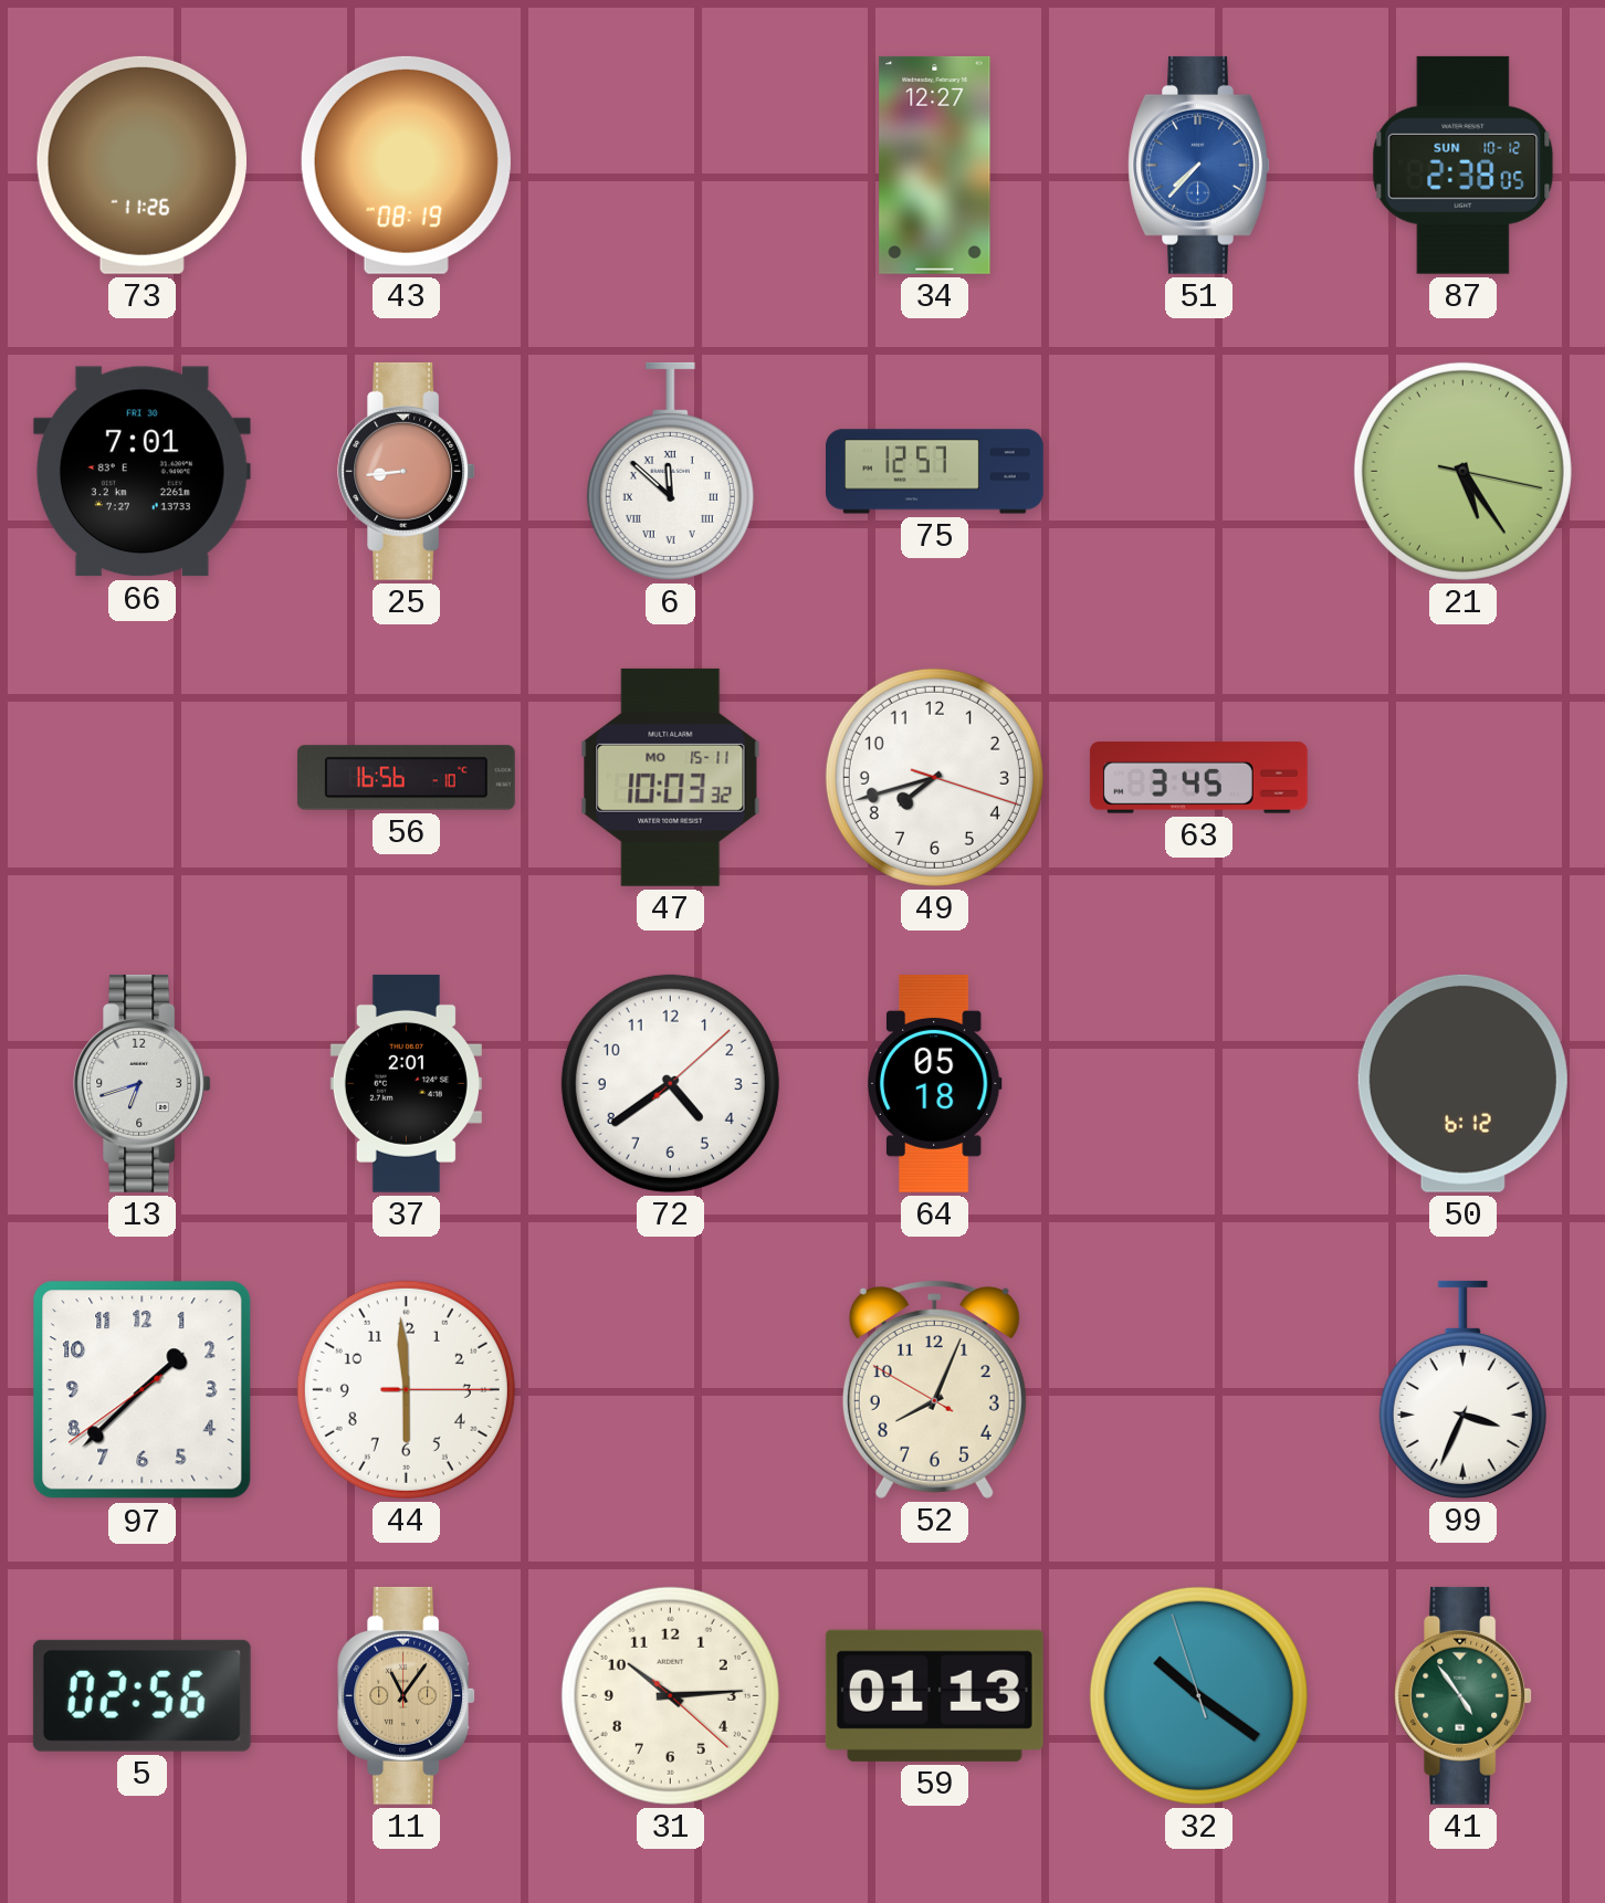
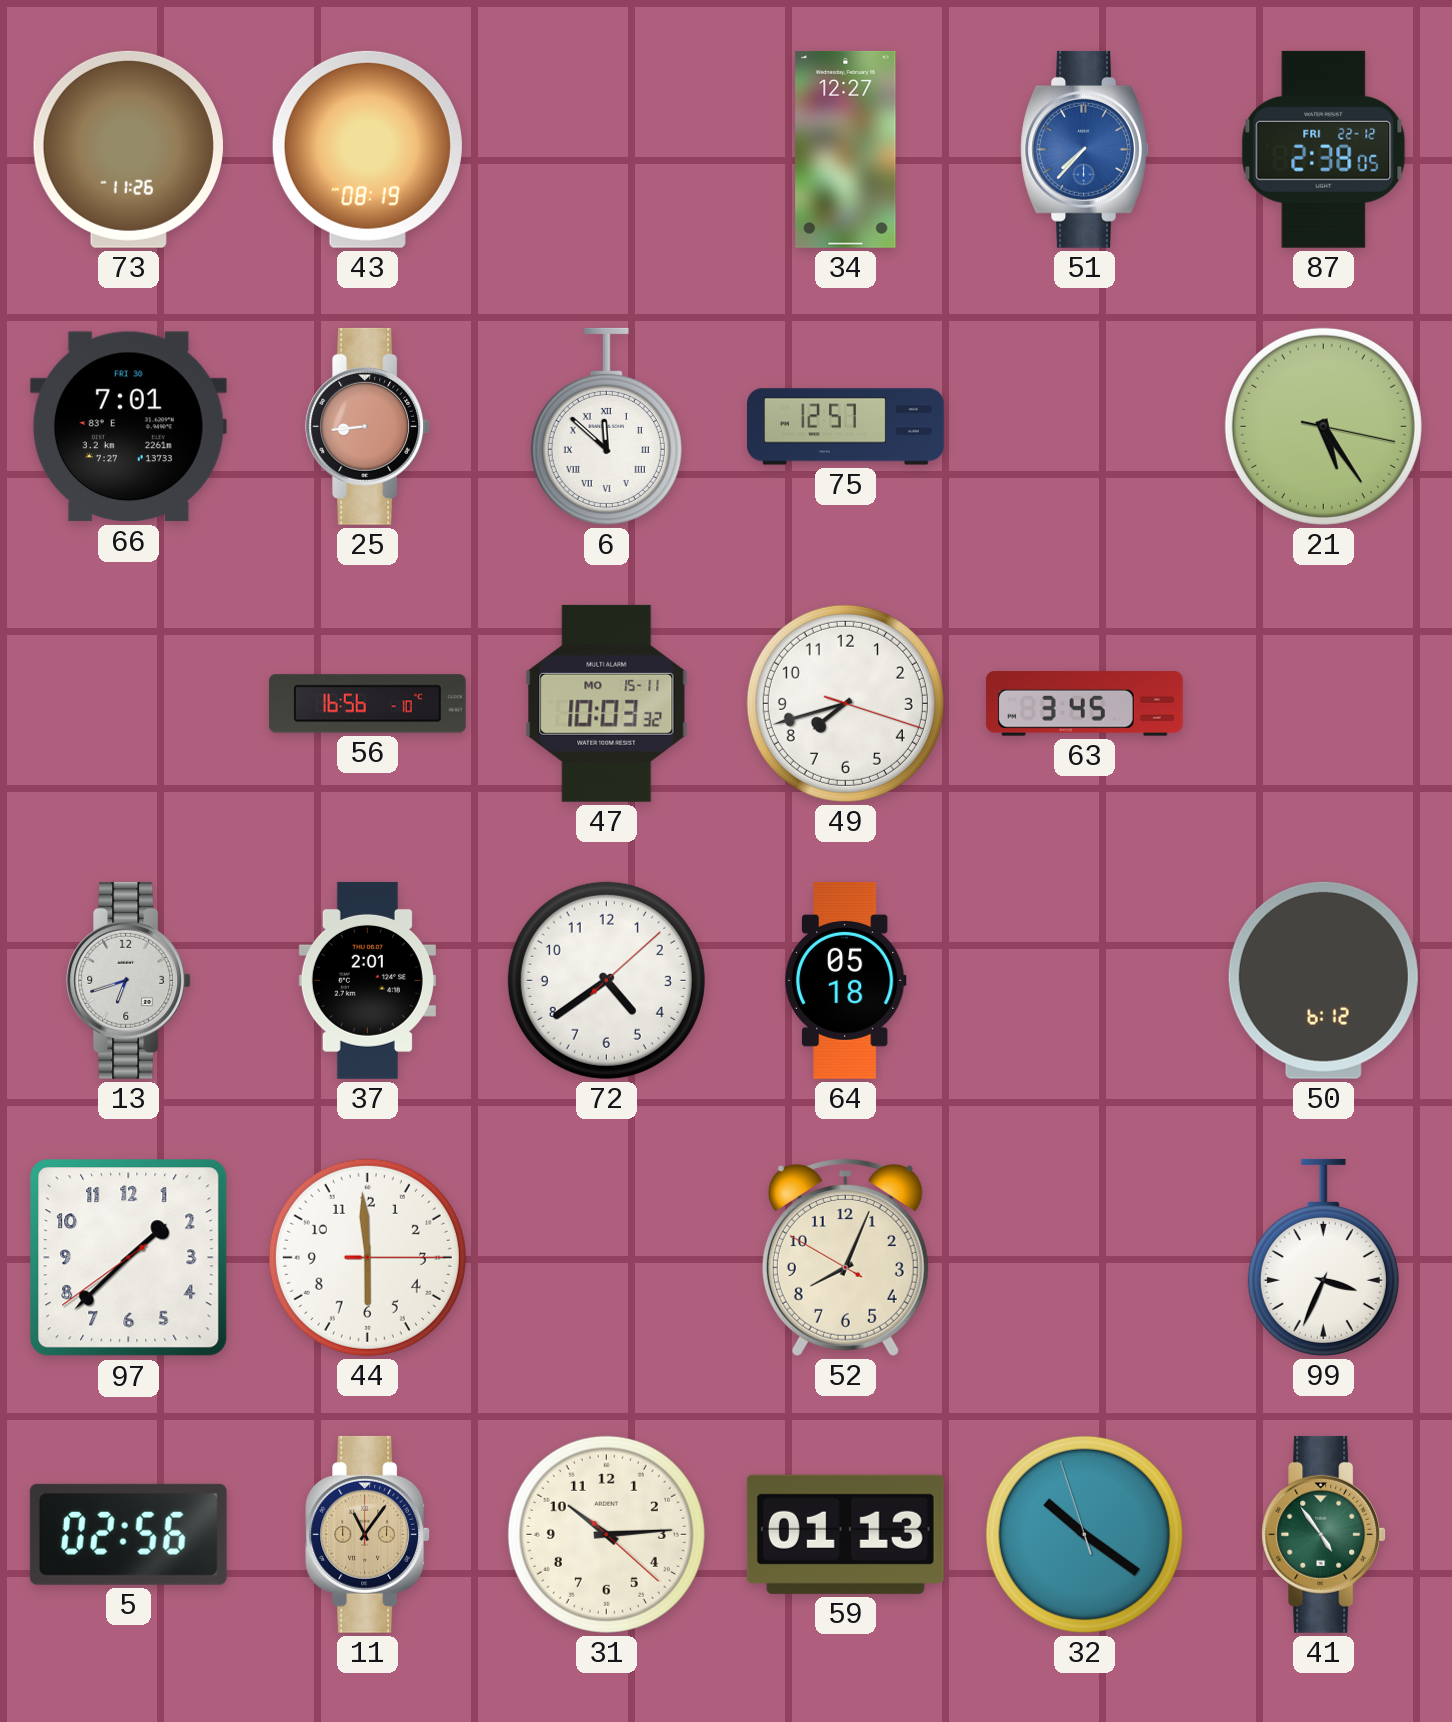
87 date: SUN 10-12 -> FRI 22-12
